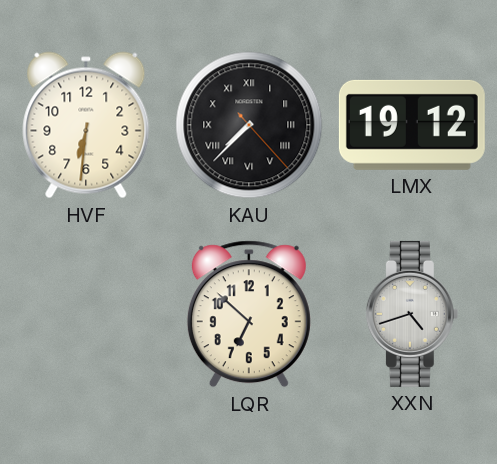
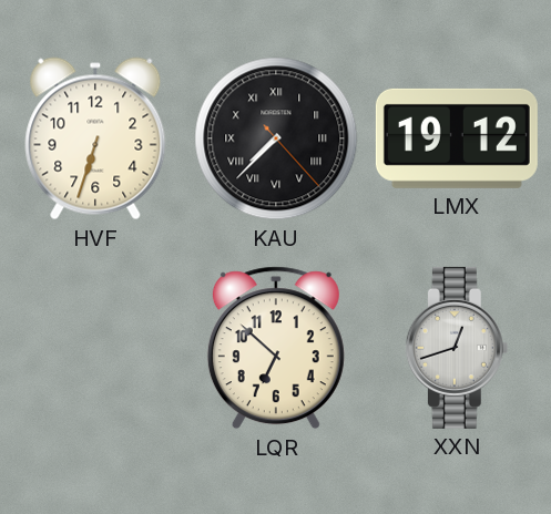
HVF: 6:31 -> 6:33
XXN: 4:42 -> 12:42
